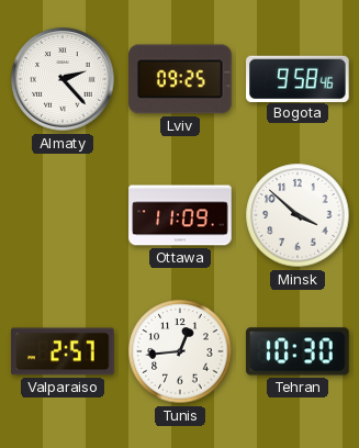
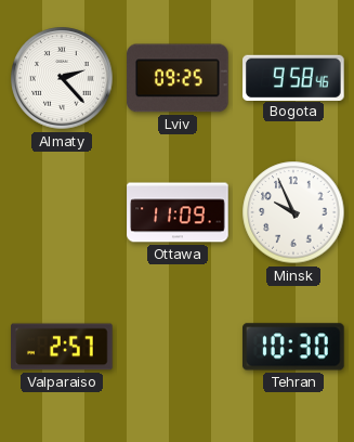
Minsk: 3:52 -> 9:56
Tunis: 12:44 -> none
